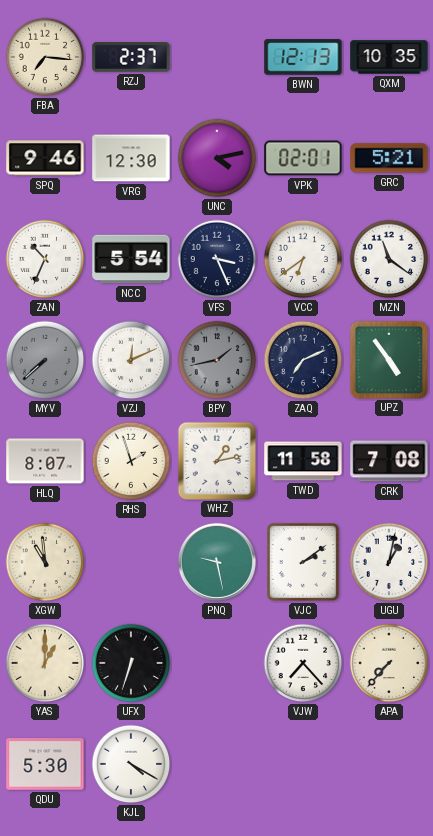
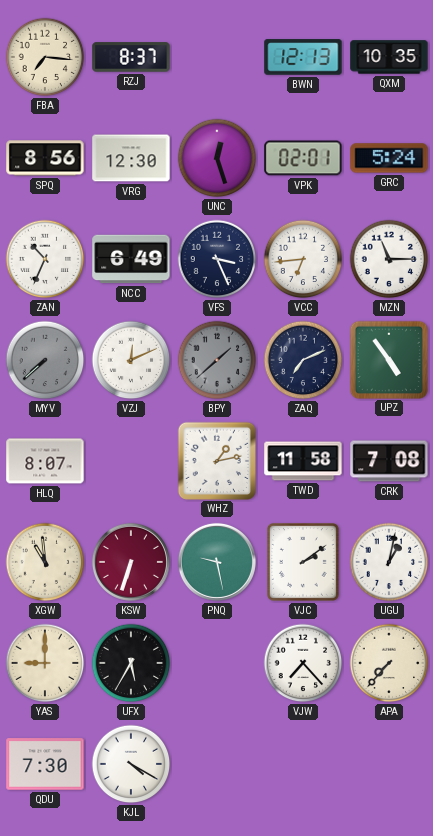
RZJ: 2:37 -> 8:37
SPQ: 9:46 -> 8:56
UNC: 4:13 -> 12:27
GRC: 5:21 -> 5:24
NCC: 5:54 -> 6:49
VCC: 6:39 -> 6:44
MZN: 11:21 -> 11:15
BPY: 1:43 -> 1:38
RHS: 1:57 -> none
KSW: none -> 6:33
YAS: 1:00 -> 9:00
UFX: 6:33 -> 5:35
QDU: 5:30 -> 7:30
